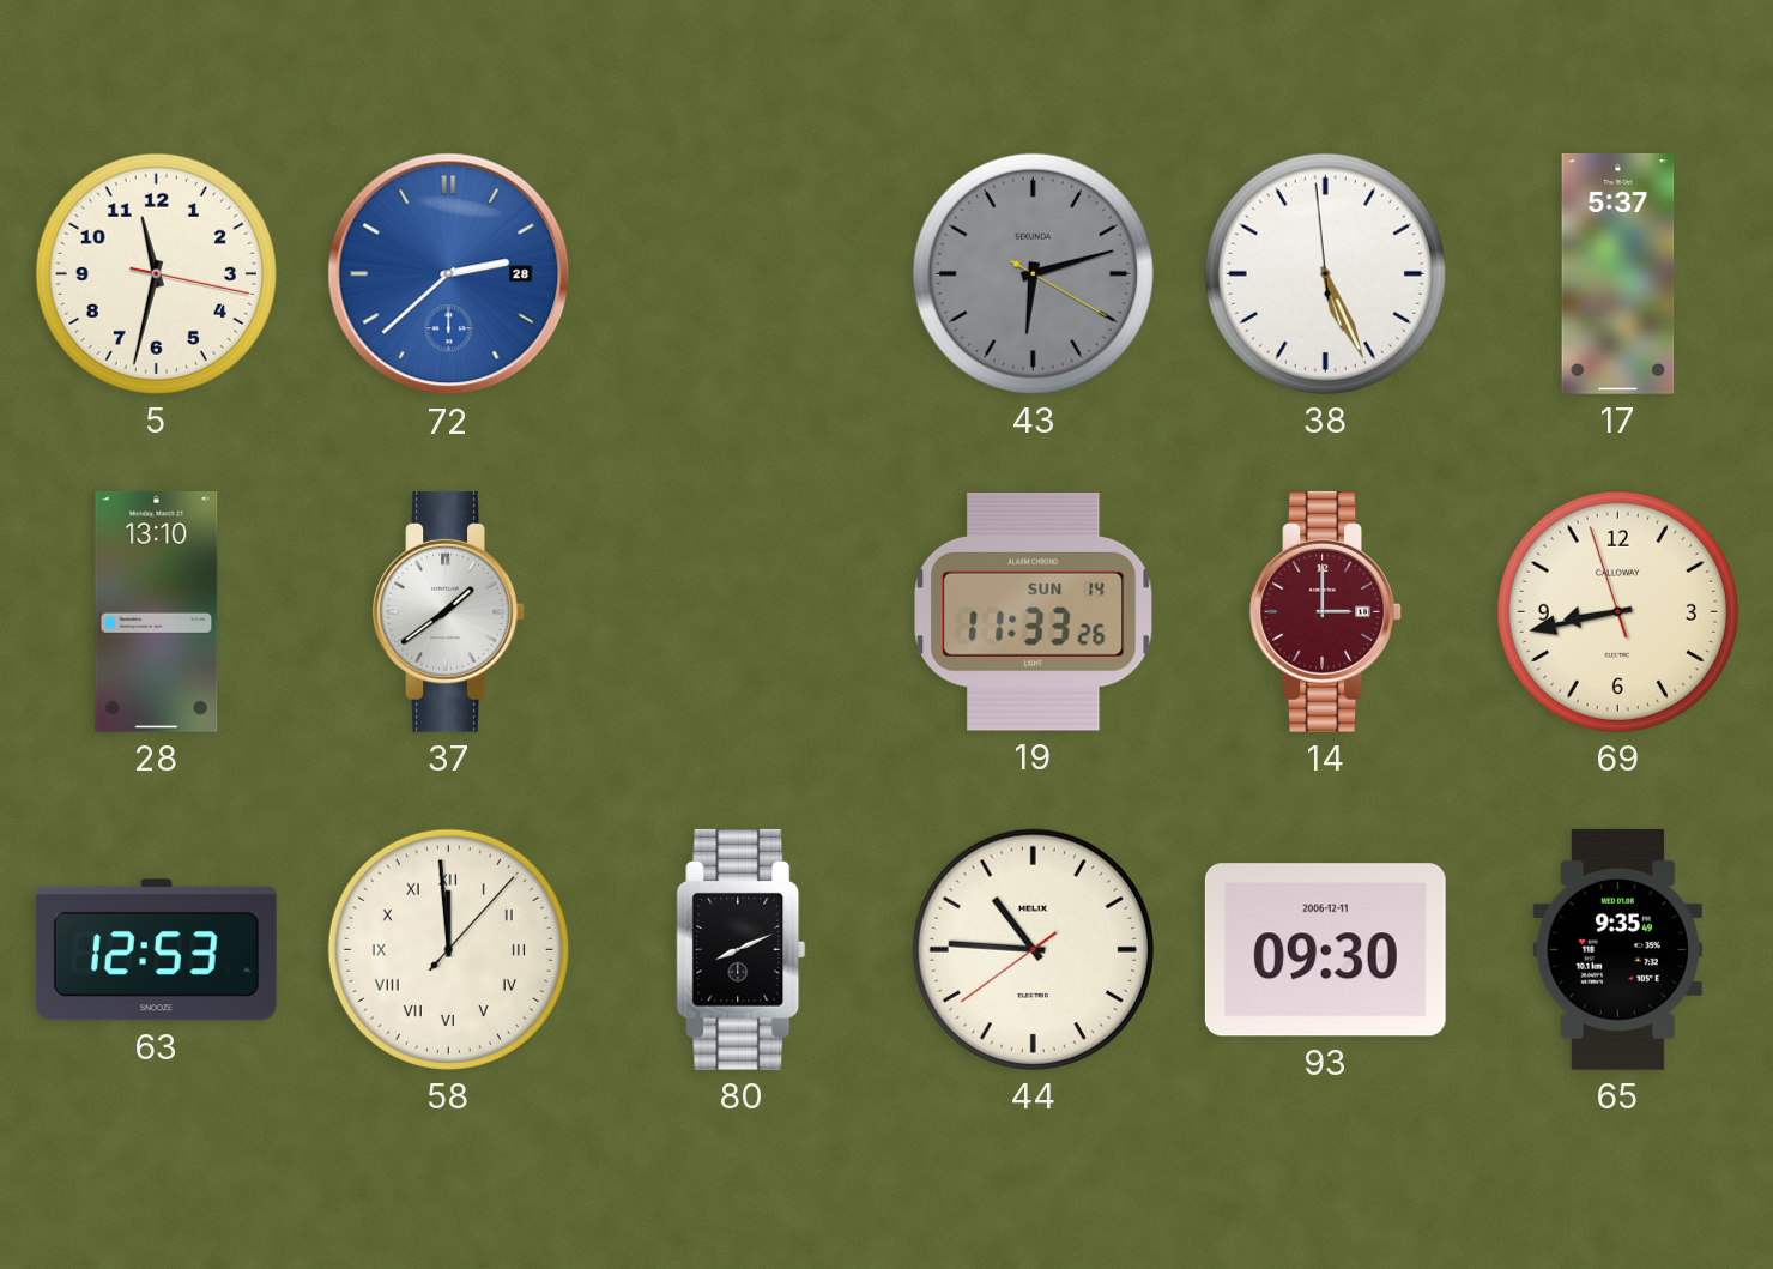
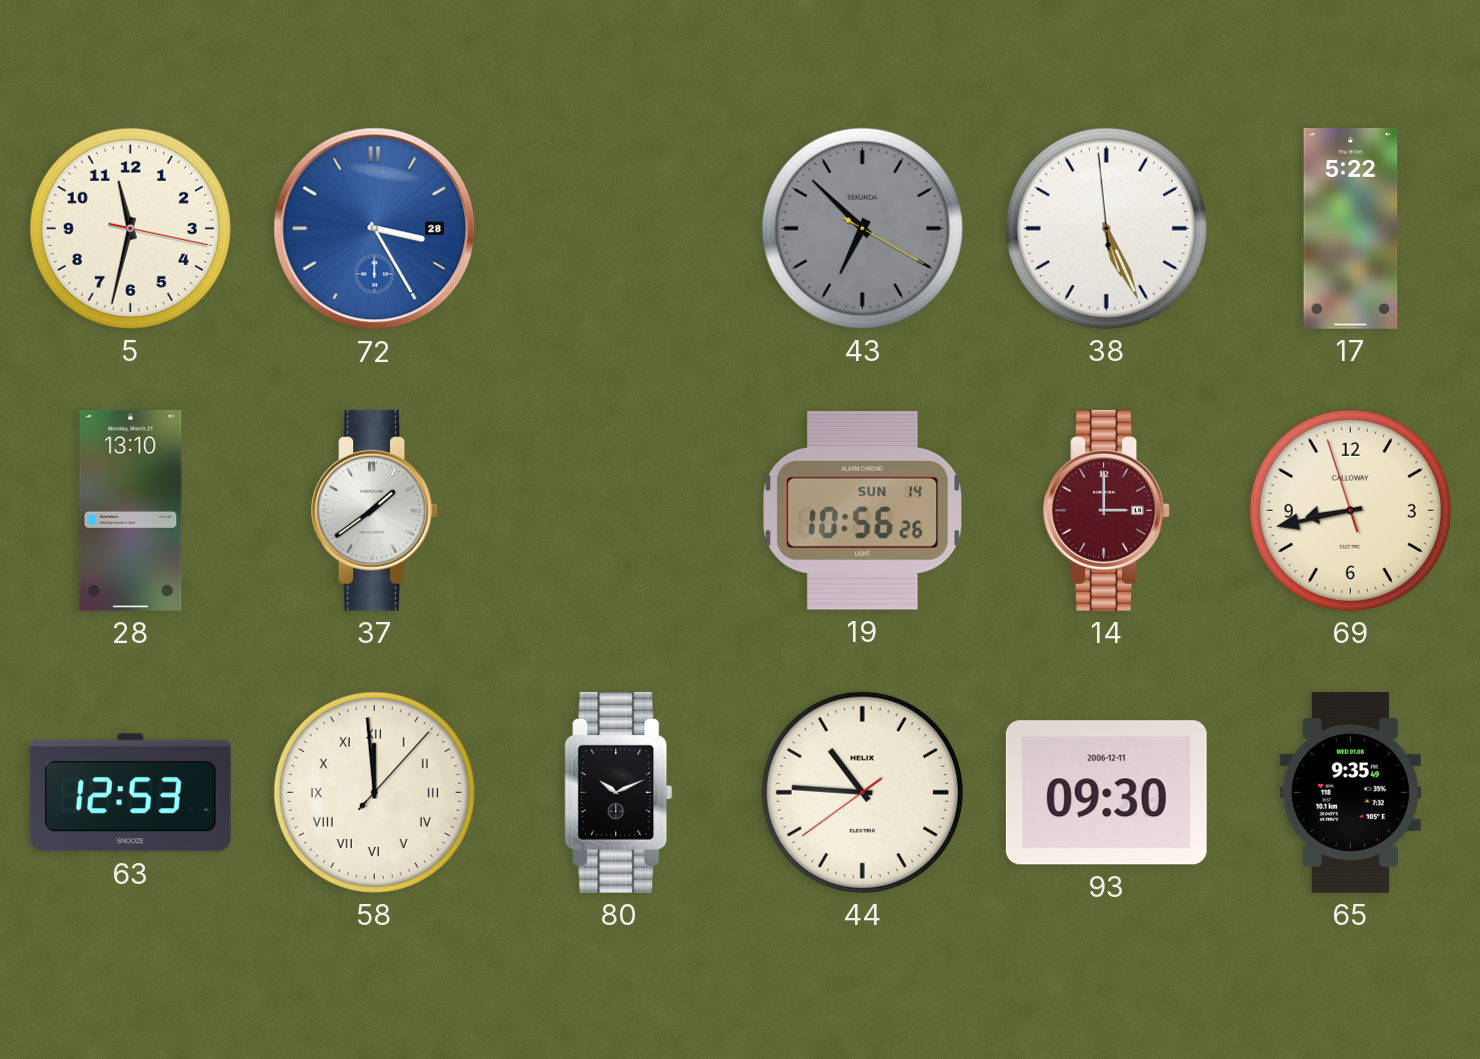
72: 2:38 -> 3:25
43: 6:12 -> 6:52
17: 5:37 -> 5:22
19: 11:33 -> 10:56
80: 8:11 -> 10:11
